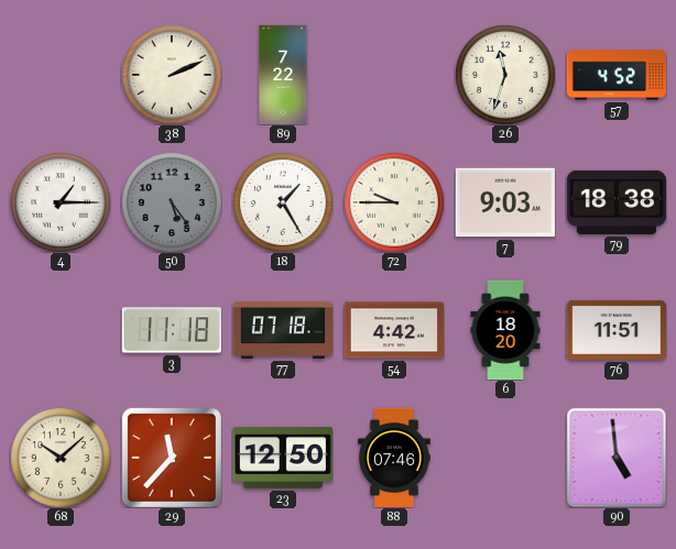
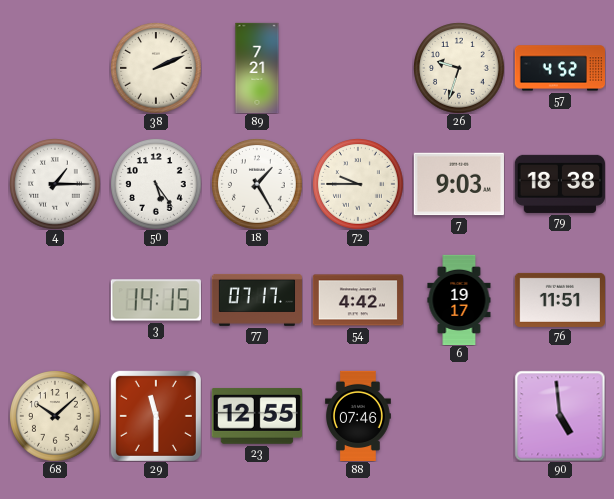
89: 7:22 -> 7:21
26: 11:33 -> 9:33
50 dial: grey -> white
3: 11:18 -> 14:15
77: 07:18 -> 07:17
6: 18:20 -> 19:17
29: 11:37 -> 11:30
23: 12:50 -> 12:55
